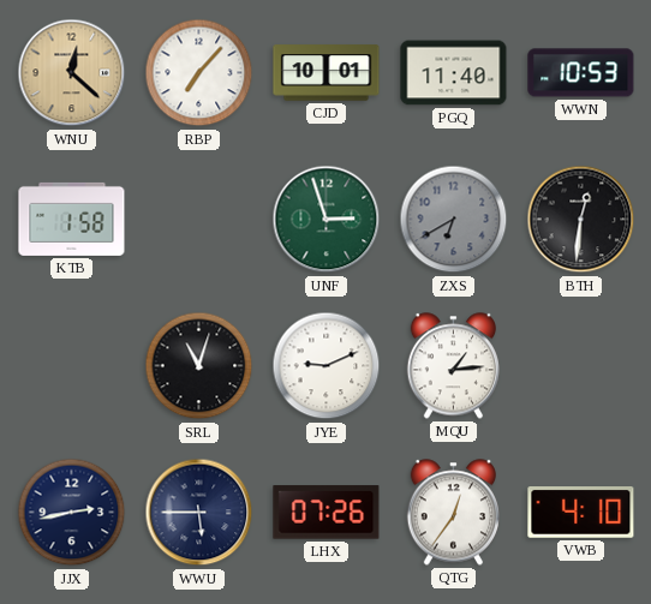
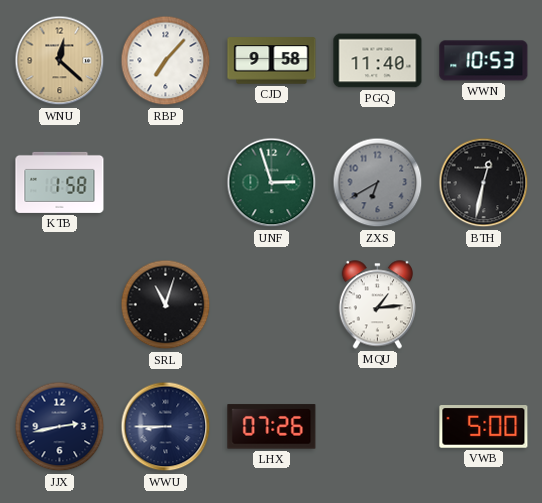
CJD: 10:01 -> 9:58
BTH: 12:31 -> 12:32
JYE: 9:11 -> none
WWU: 5:45 -> 8:45
QTG: 12:36 -> none
VWB: 4:10 -> 5:00
